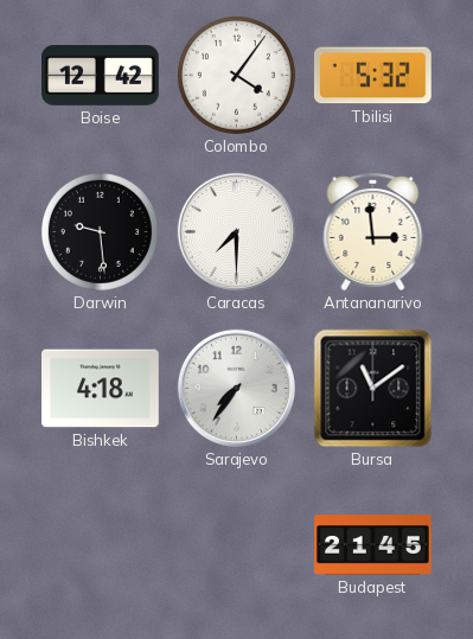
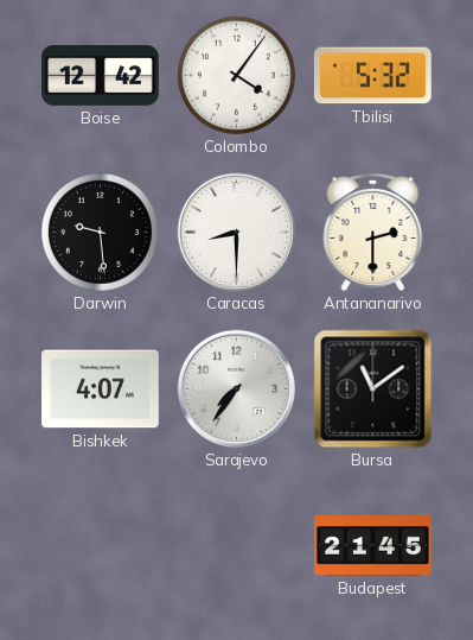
Caracas: 7:30 -> 8:30
Antananarivo: 2:59 -> 2:30
Bishkek: 4:18 -> 4:07
